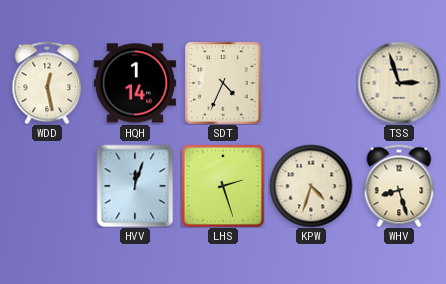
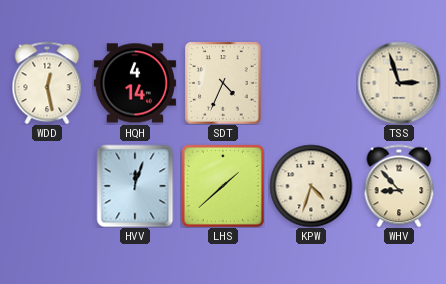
HQH: 1:14 -> 4:14
LHS: 2:27 -> 1:38
WHV: 8:27 -> 8:53
